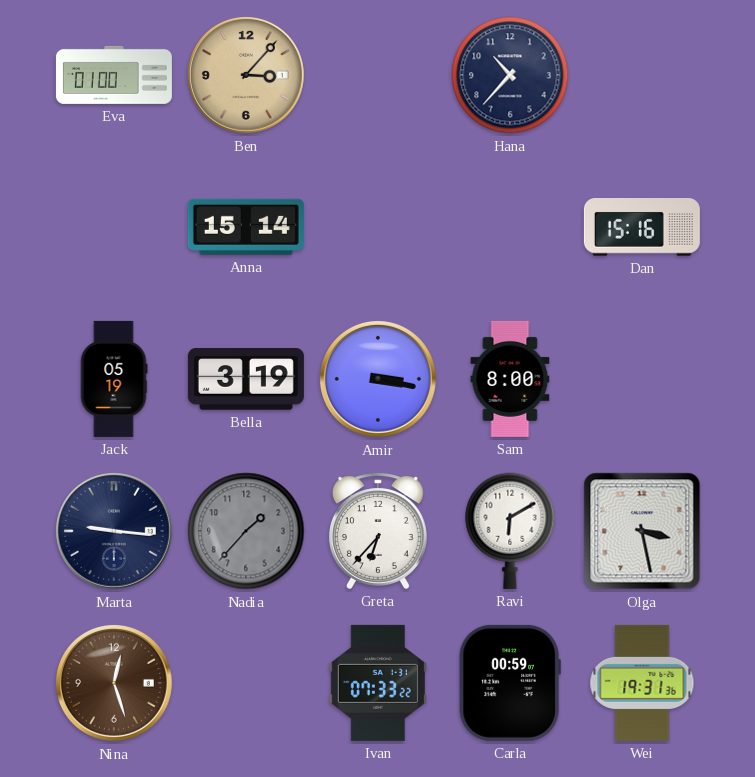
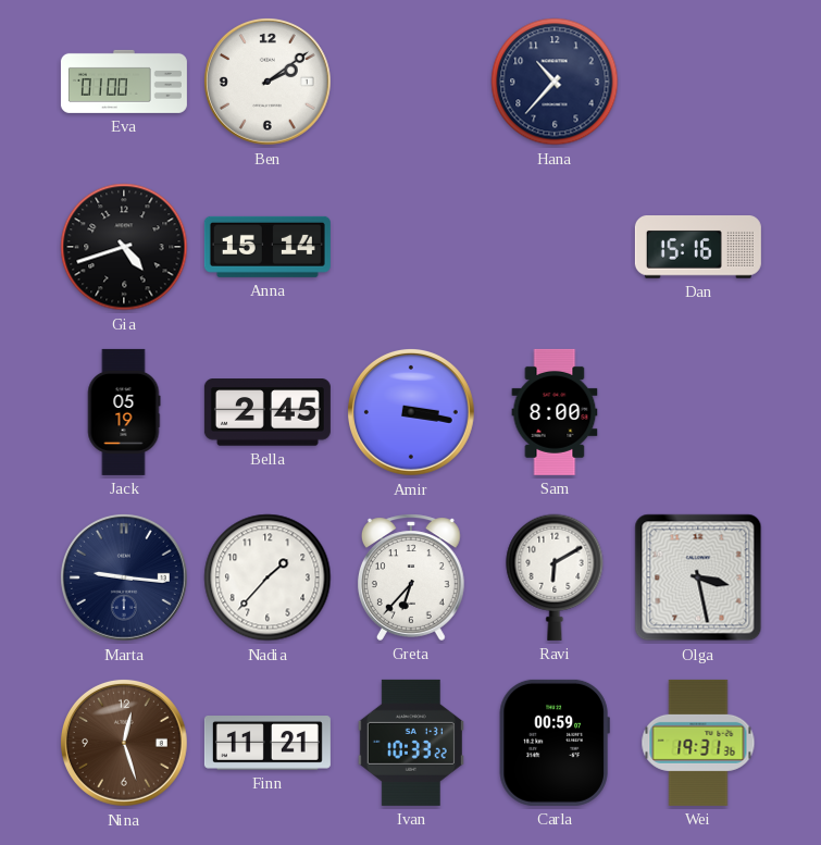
Ben: 3:07 -> 2:09
Ben dial: champagne -> white
Gia: none -> 4:42
Bella: 3:19 -> 2:45
Nadia dial: grey -> white
Finn: none -> 11:21
Ivan: 07:33 -> 10:33
